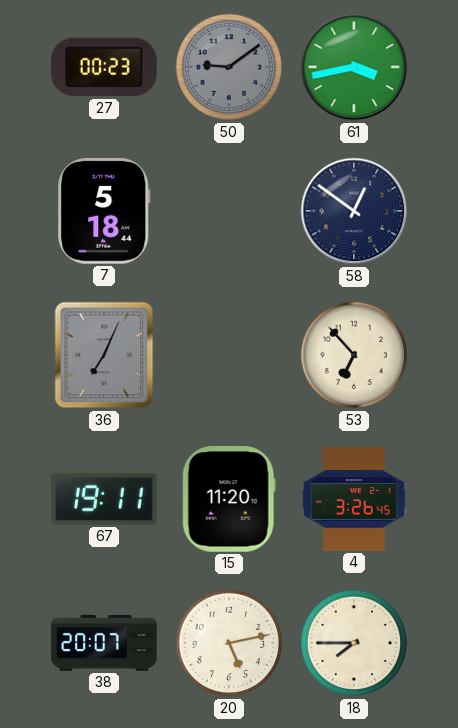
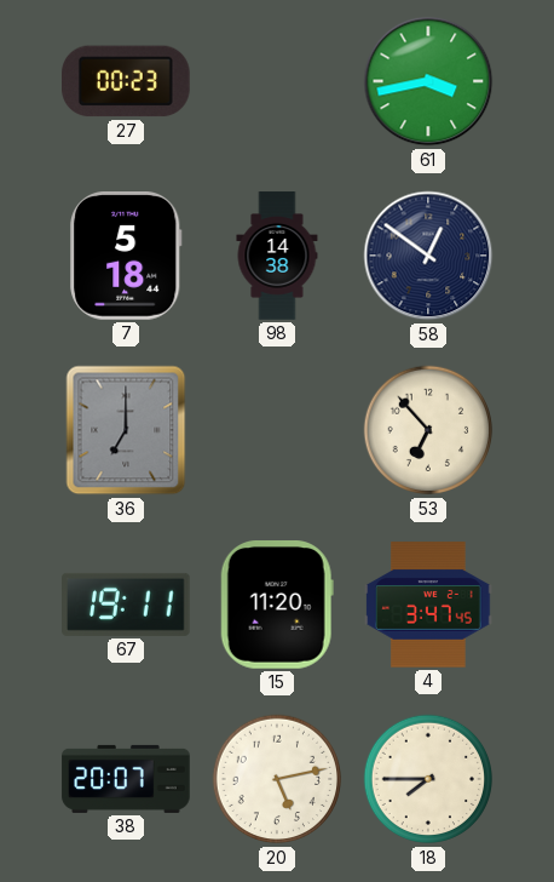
50: 9:09 -> none
98: none -> 14:38
36: 7:04 -> 7:00
4: 3:26 -> 3:47
